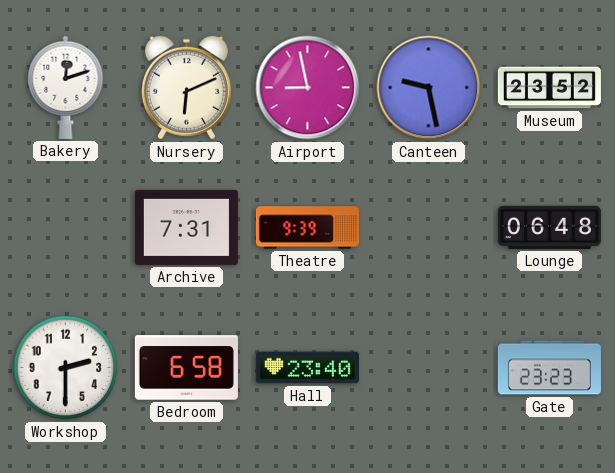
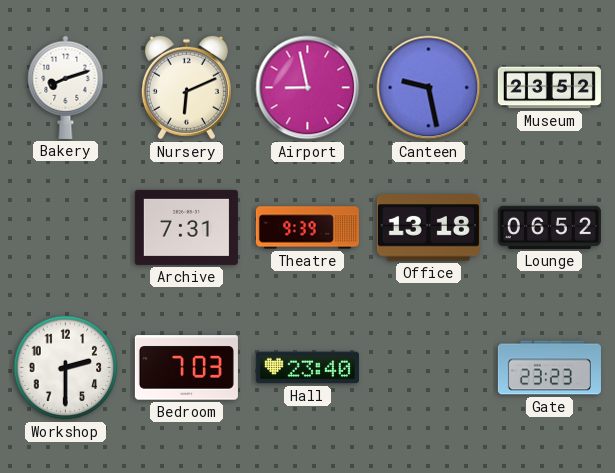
Bakery: 12:12 -> 8:12
Office: none -> 13:18
Lounge: 06:48 -> 06:52
Bedroom: 6:58 -> 7:03
